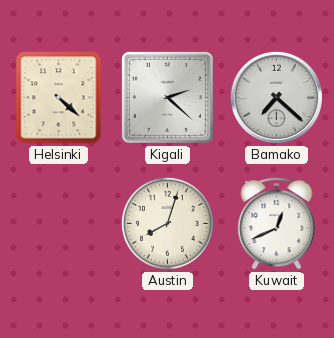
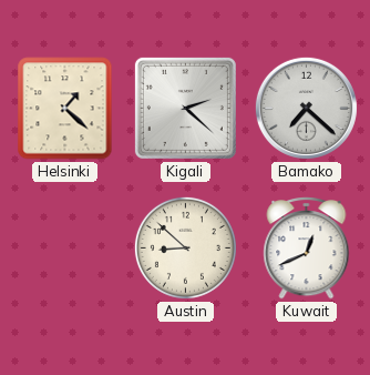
Helsinki: 4:22 -> 1:22
Austin: 8:03 -> 8:52
